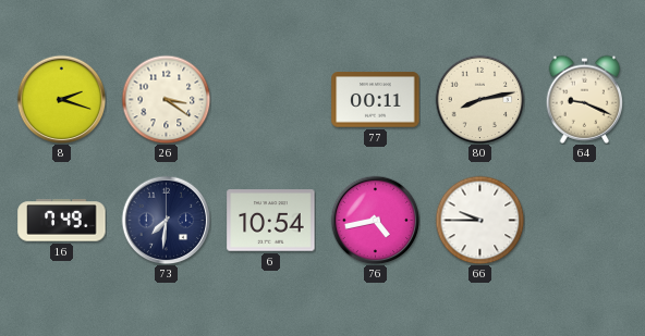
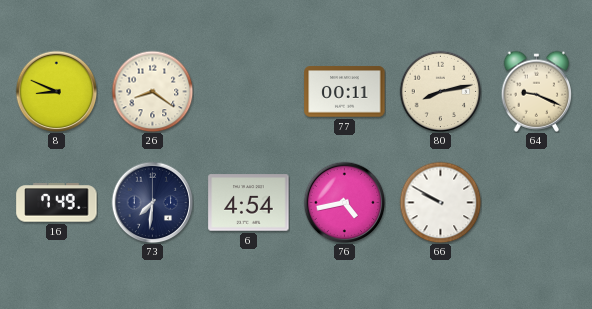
8: 2:18 -> 8:49
26: 3:21 -> 8:21
6: 10:54 -> 4:54
66: 9:45 -> 9:50
